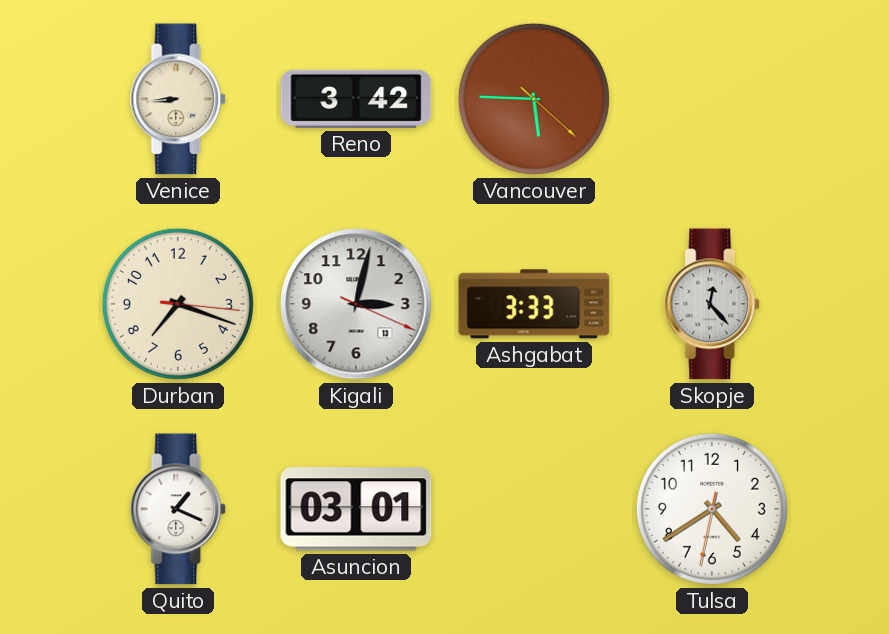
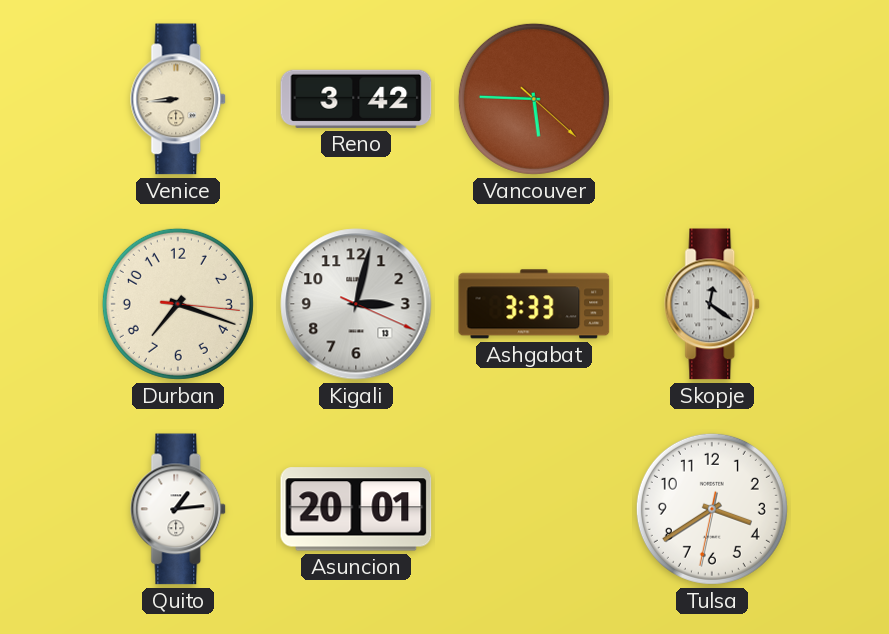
Skopje: 12:23 -> 12:21
Quito: 1:19 -> 1:14
Asuncion: 03:01 -> 20:01
Tulsa: 4:39 -> 3:39
